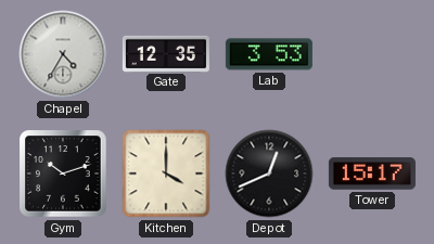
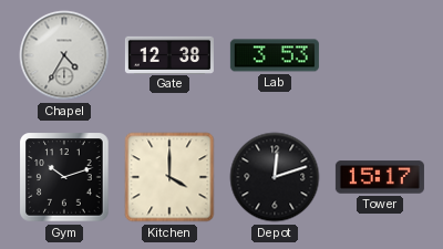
Gate: 12:35 -> 12:38
Depot: 12:41 -> 12:12
